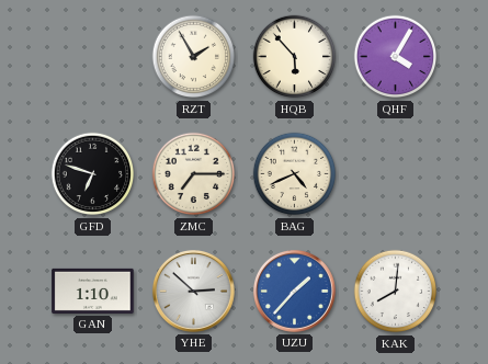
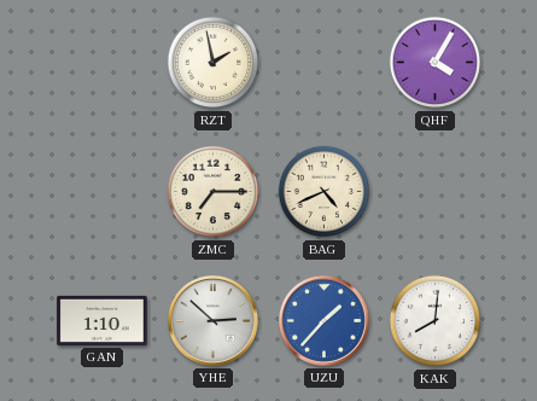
RZT: 1:55 -> 1:58
HQB: 5:53 -> none
GFD: 6:48 -> none
